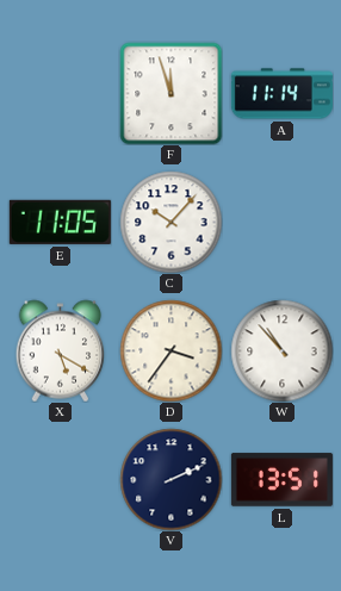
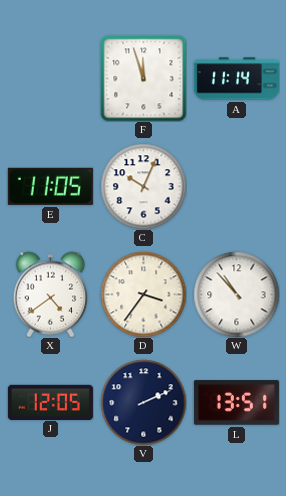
C: 10:07 -> 10:04
X: 5:20 -> 4:39
J: none -> 12:05
